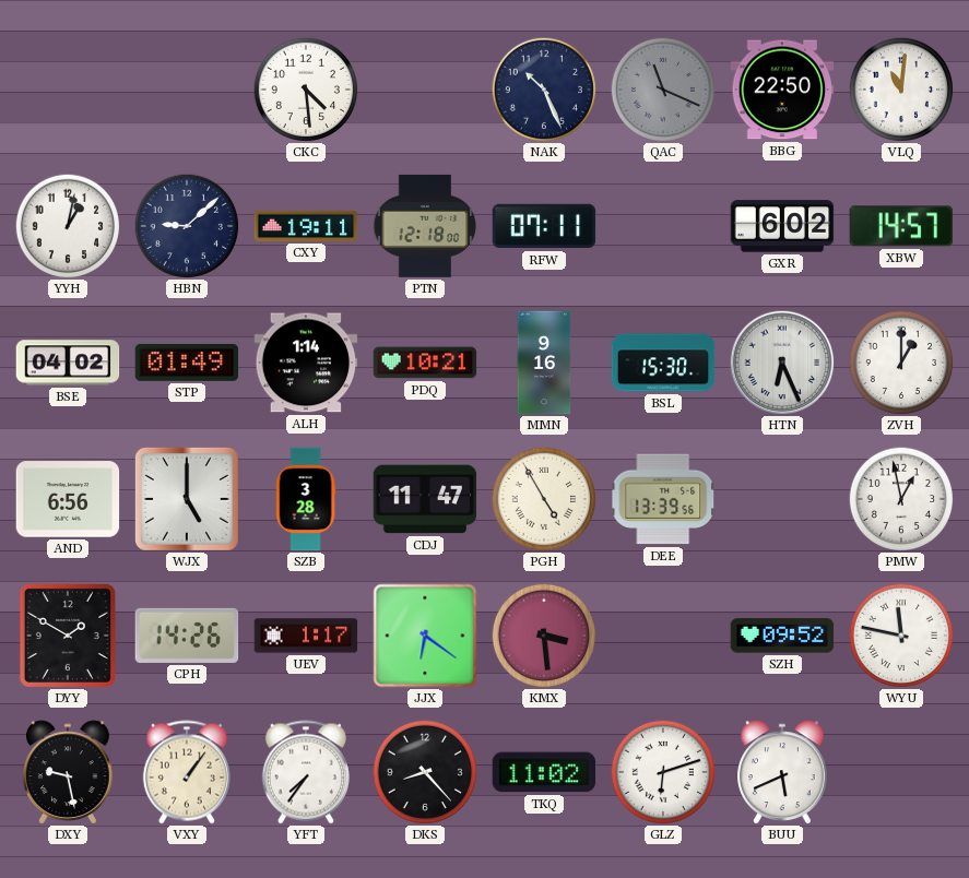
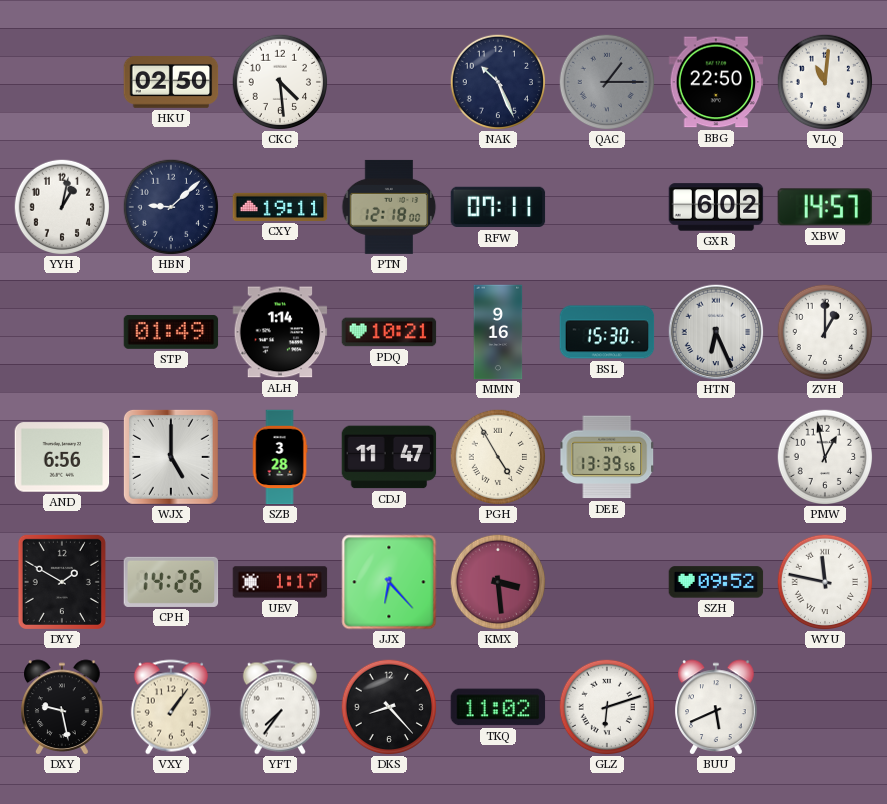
HKU: none -> 02:50
QAC: 11:19 -> 1:15
BSE: 04:02 -> none
JJX: 6:21 -> 6:23
